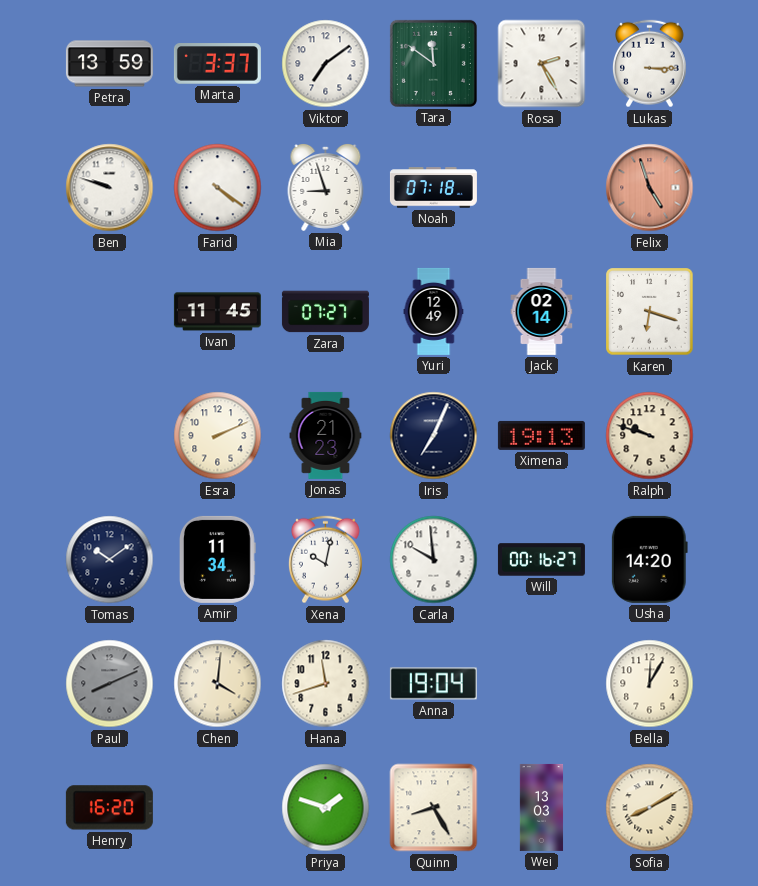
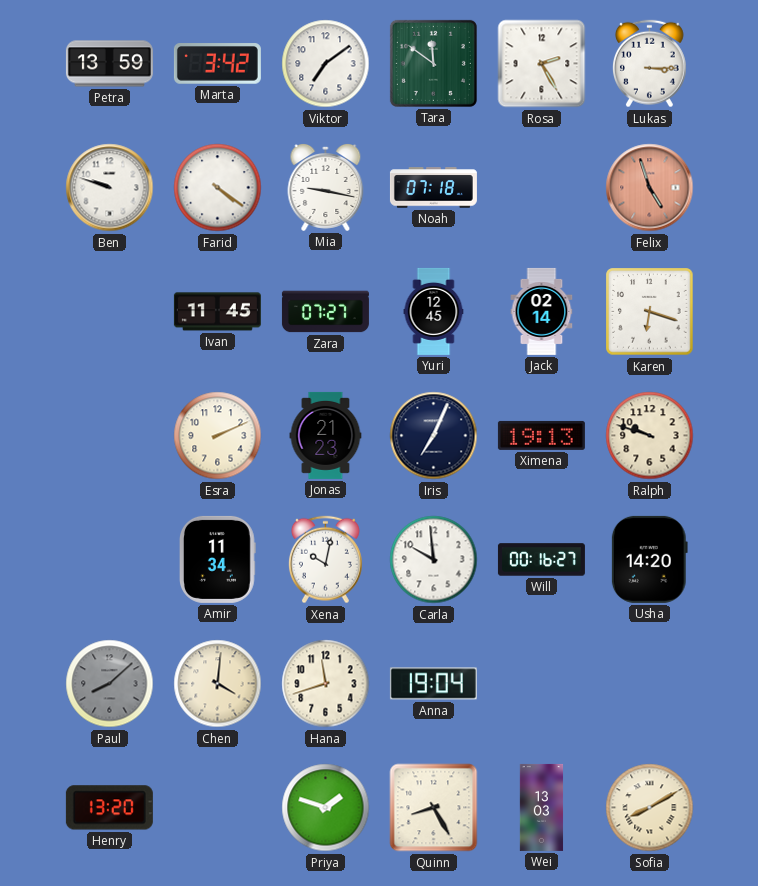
Marta: 3:37 -> 3:42
Mia: 8:57 -> 9:17
Yuri: 12:49 -> 12:45
Tomas: 10:09 -> none
Paul: 8:11 -> 8:08
Bella: 12:05 -> none
Henry: 16:20 -> 13:20
